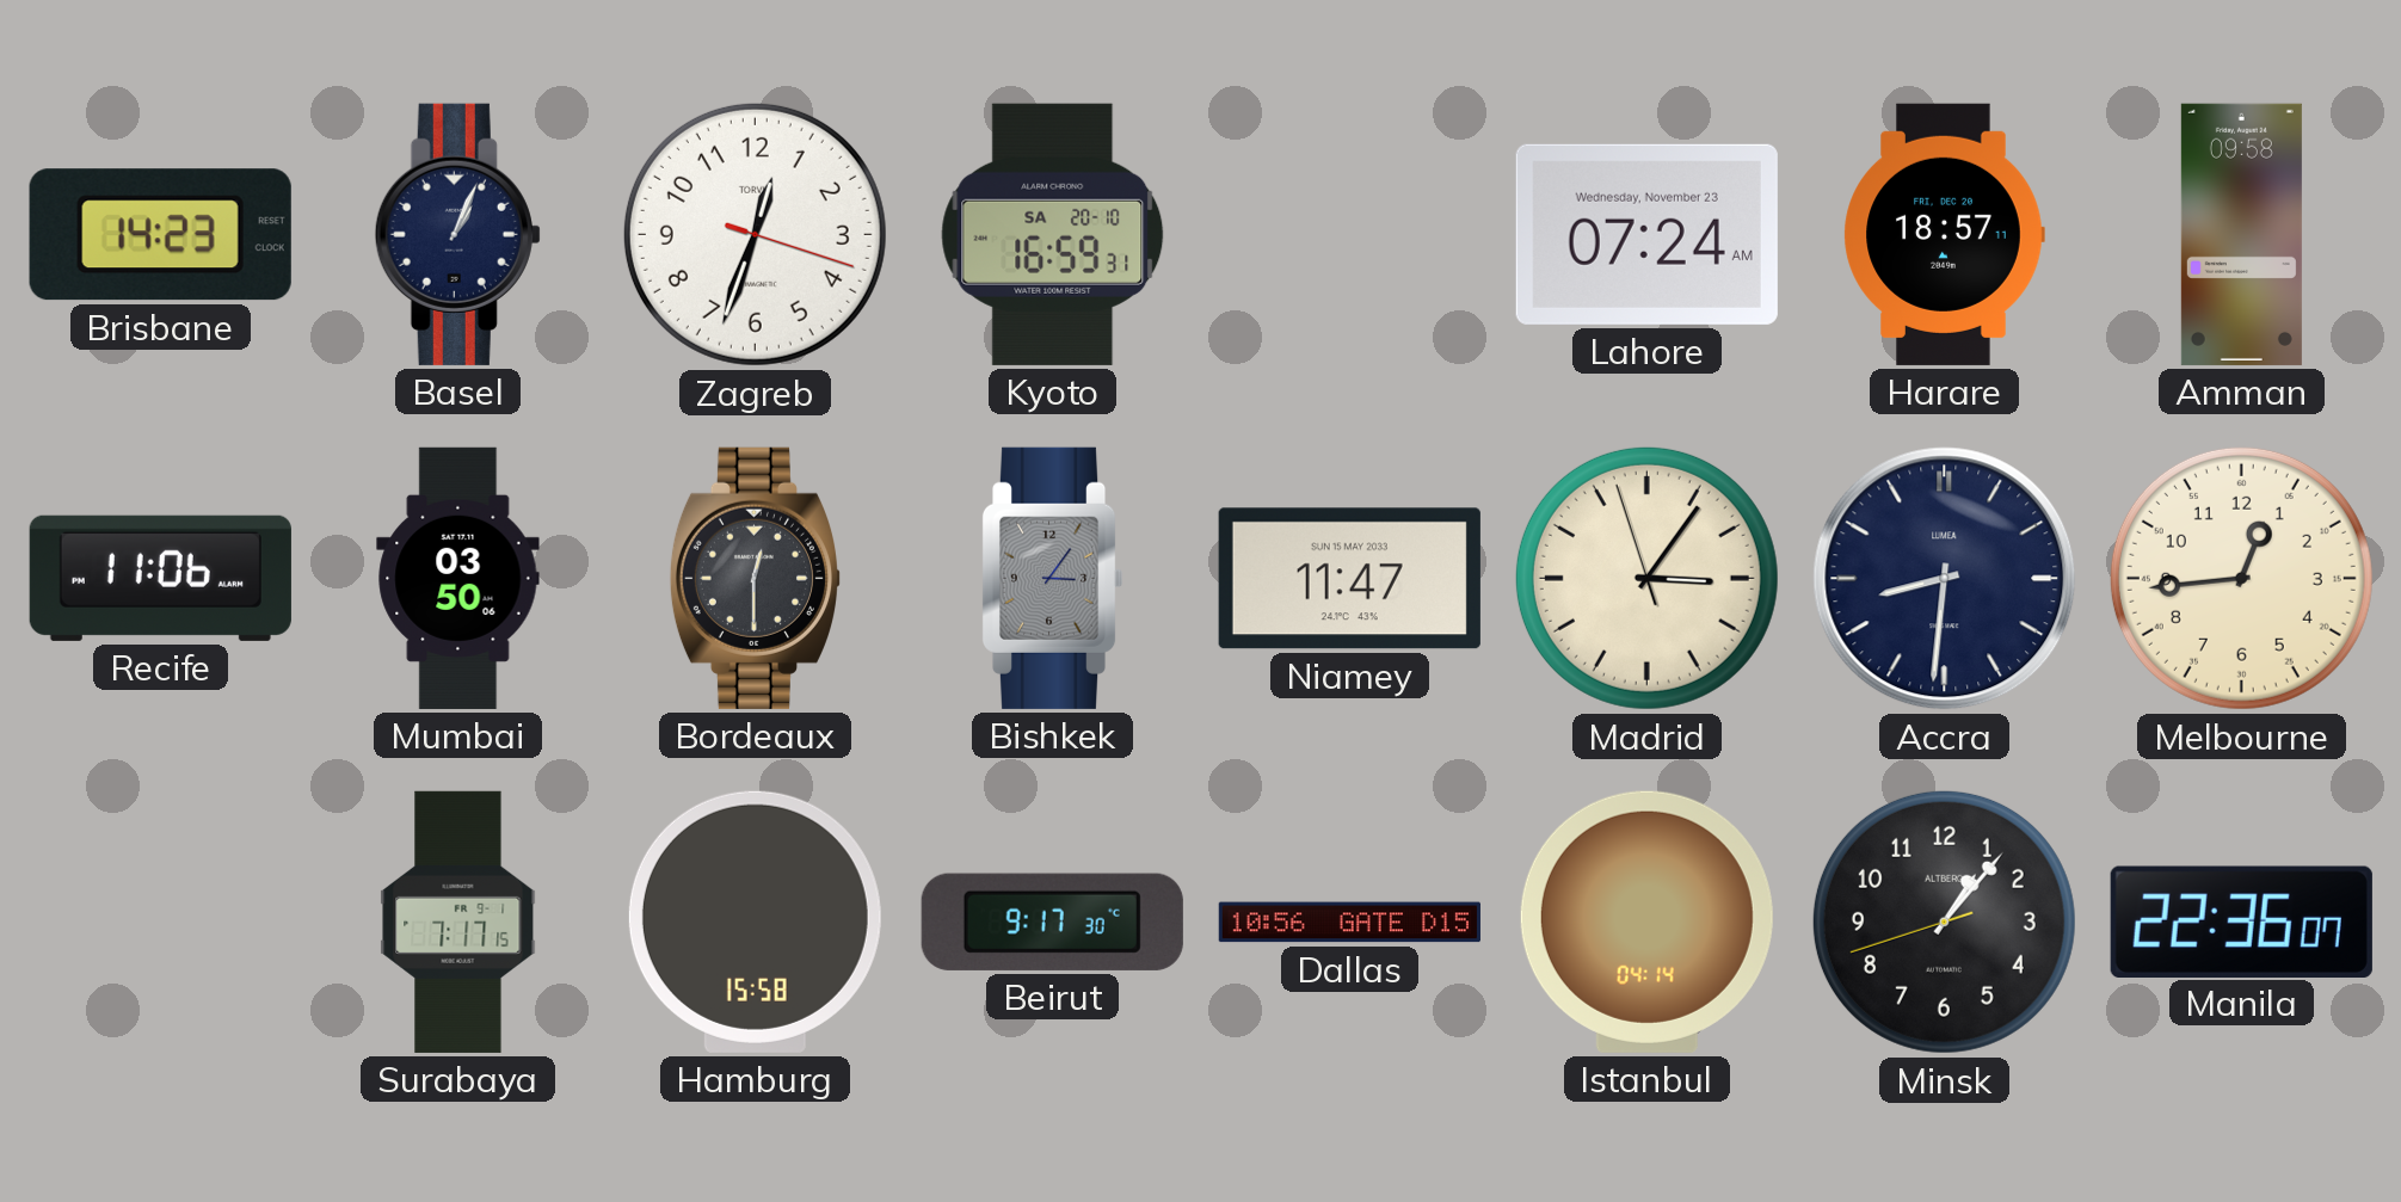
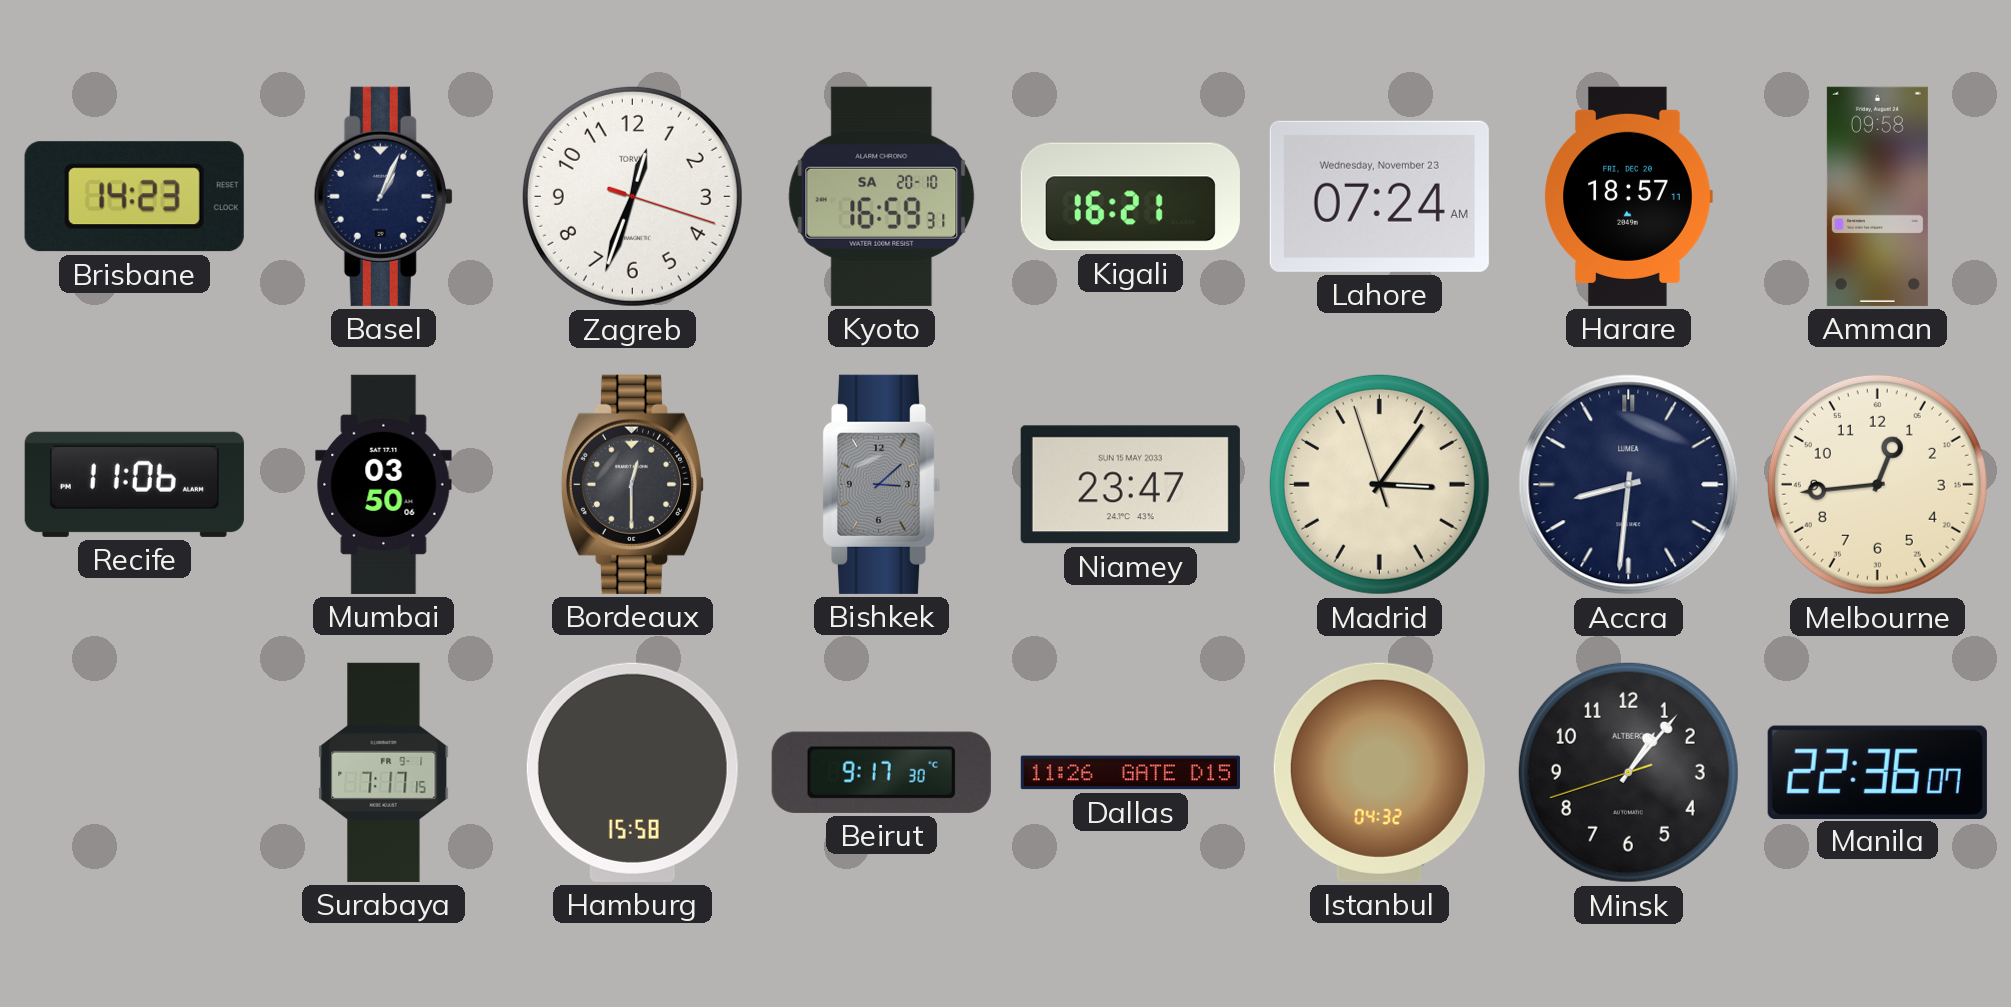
Kigali: none -> 16:21
Bishkek: 3:06 -> 3:08
Niamey: 11:47 -> 23:47
Dallas: 10:56 -> 11:26
Istanbul: 04:14 -> 04:32
